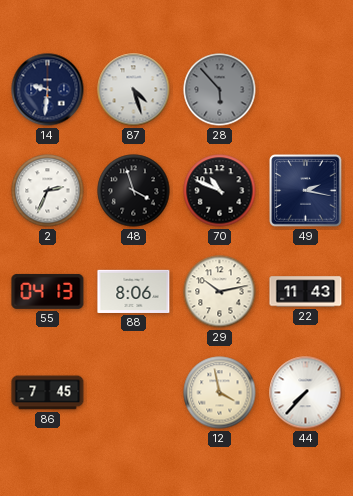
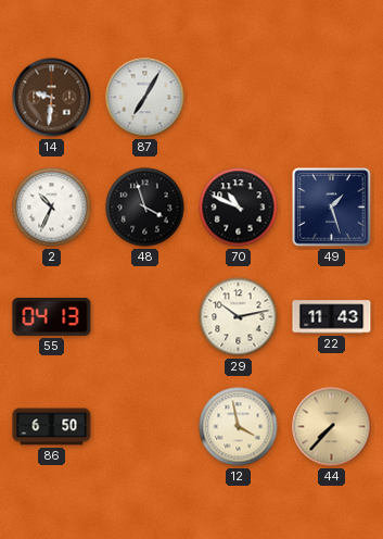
14 dial: navy -> brown
87: 4:27 -> 7:05
28: 5:53 -> none
2: 2:34 -> 10:34
49: 2:17 -> 1:27
88: 8:06 -> none
86: 7:45 -> 6:50
44 dial: white -> champagne
